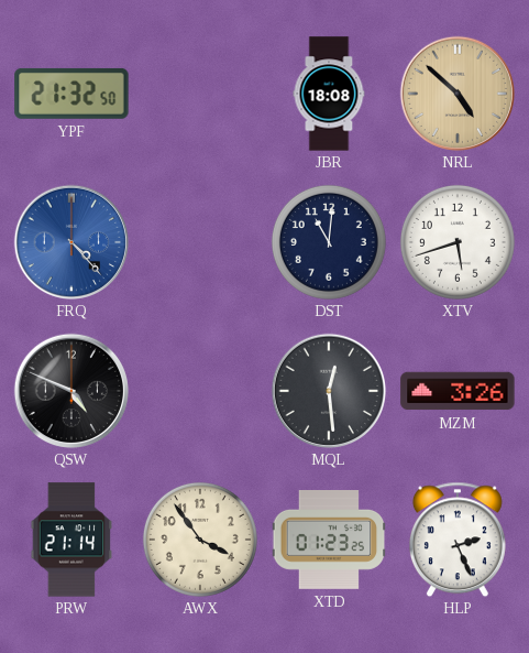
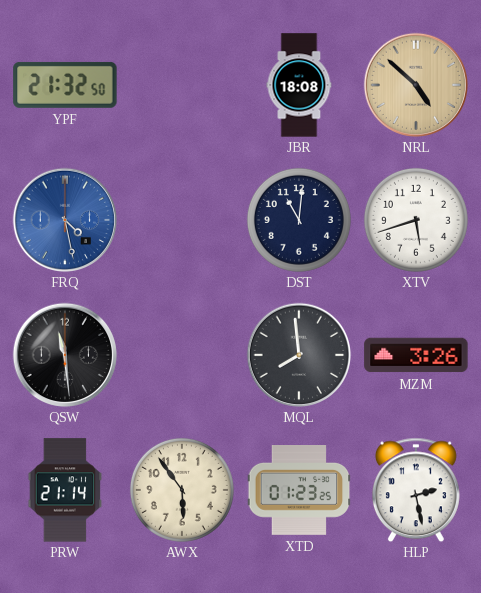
FRQ: 4:23 -> 4:28
QSW: 4:49 -> 11:29
MQL: 12:29 -> 7:59
AWX: 3:54 -> 5:54
HLP: 2:26 -> 2:28
